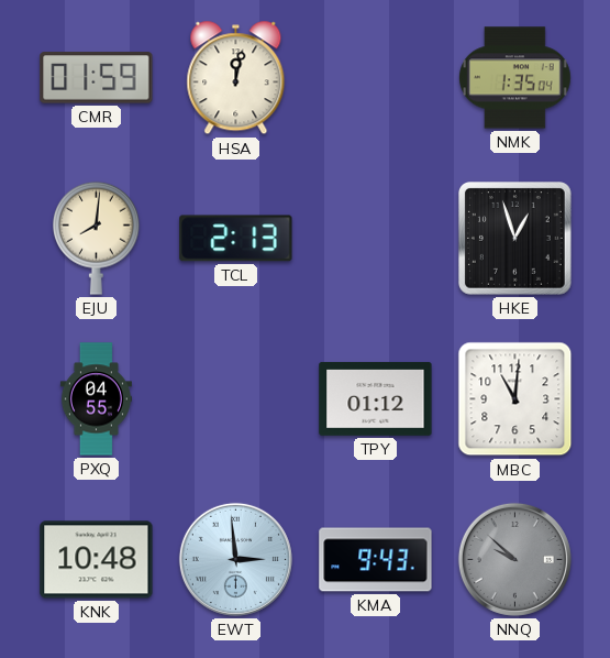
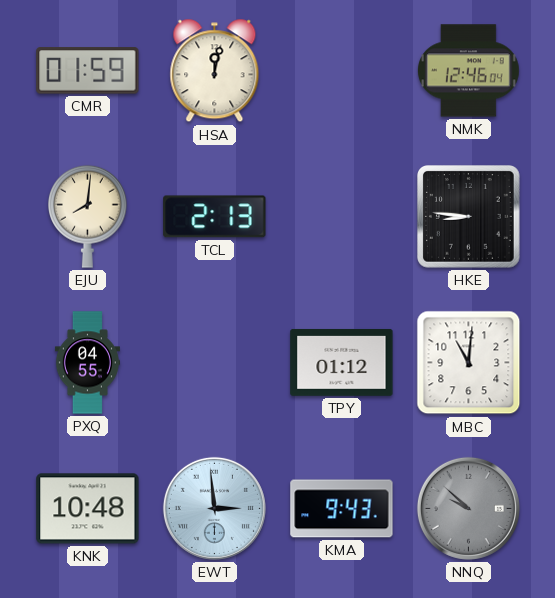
NMK: 1:35 -> 12:46
HKE: 12:57 -> 8:46
